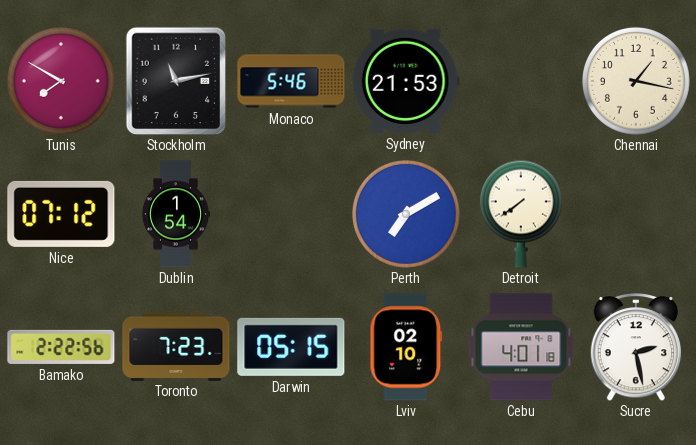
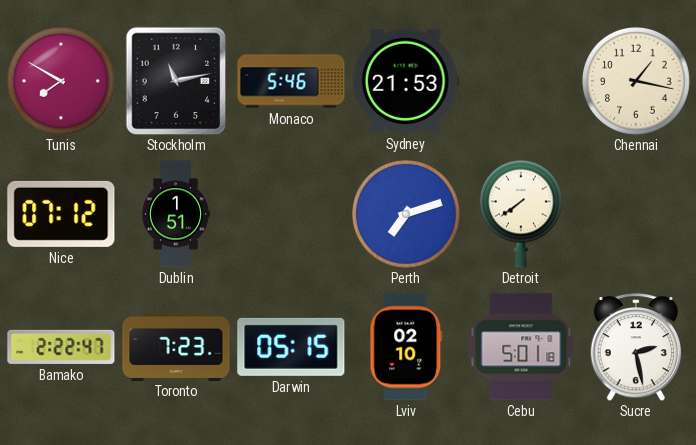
Dublin: 1:54 -> 1:51
Perth: 7:10 -> 7:12
Bamako: 2:22:56 -> 2:22:47
Cebu: 4:01 -> 5:01
